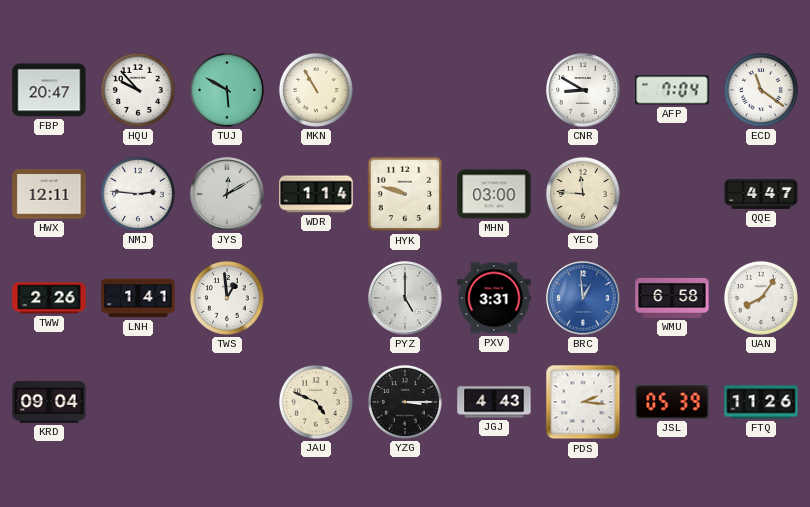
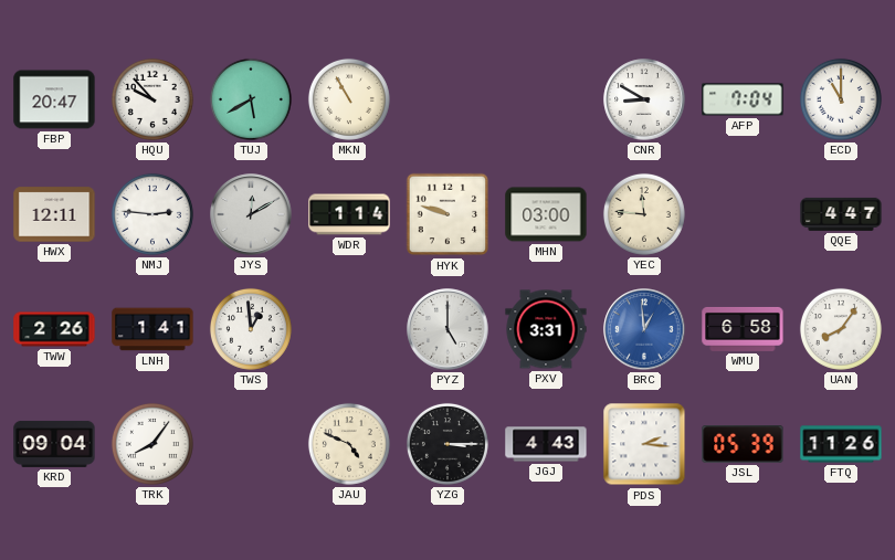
TUJ: 5:50 -> 5:40
ECD: 11:21 -> 11:00
TRK: none -> 8:06
